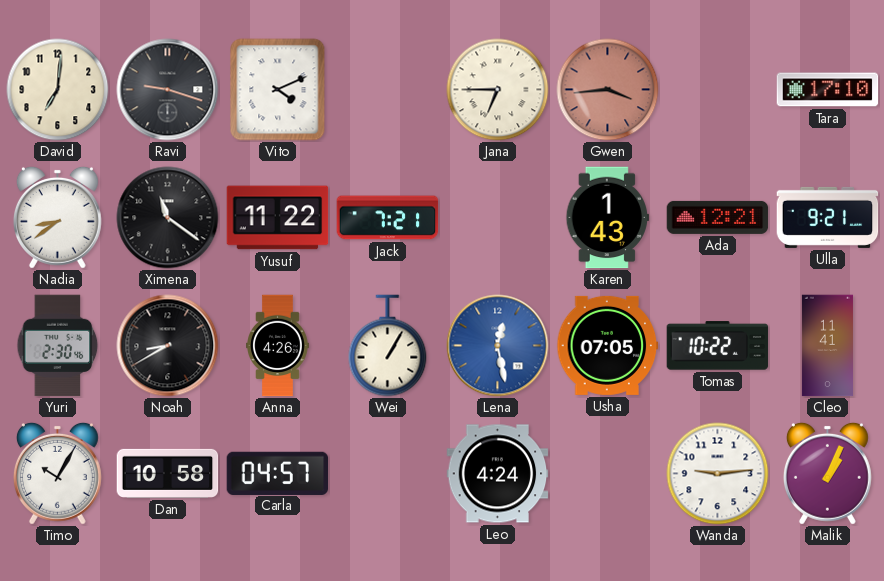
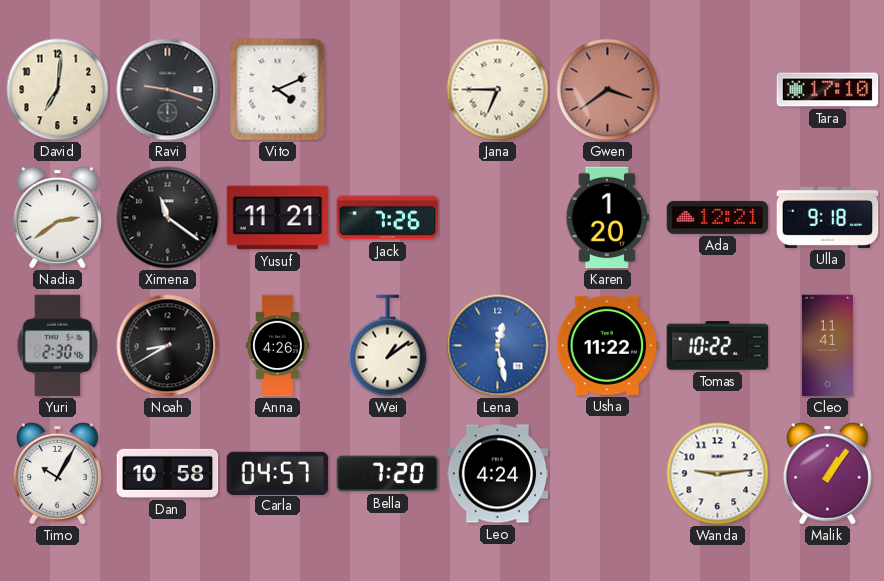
Gwen: 3:44 -> 3:39
Nadia: 8:39 -> 2:39
Yusuf: 11:22 -> 11:21
Jack: 7:21 -> 7:26
Karen: 1:43 -> 1:20
Ulla: 9:21 -> 9:18
Wei: 1:05 -> 1:09
Usha: 07:05 -> 11:22
Bella: none -> 7:20
Malik: 1:04 -> 1:06
